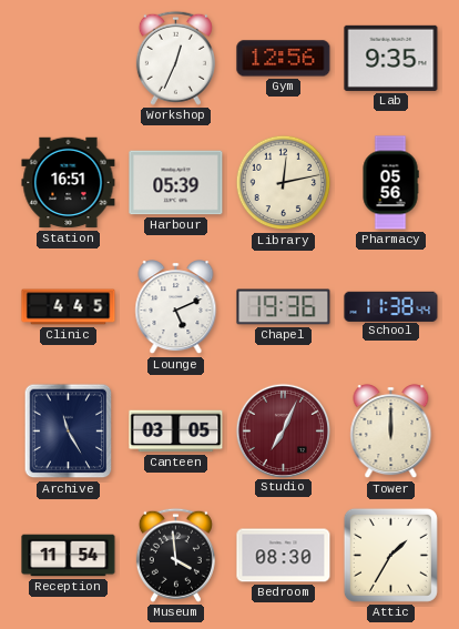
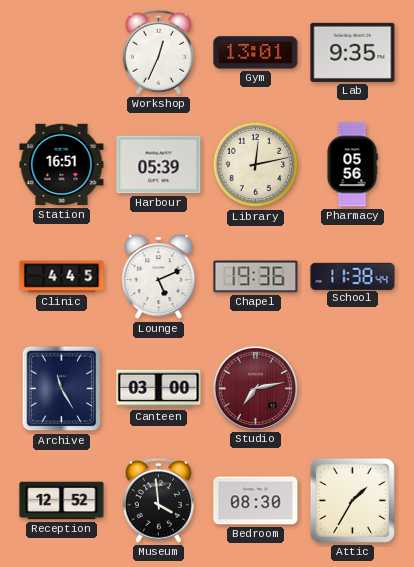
Gym: 12:56 -> 13:01
Canteen: 03:05 -> 03:00
Studio: 7:04 -> 7:13
Tower: 12:00 -> none
Reception: 11:54 -> 12:52
